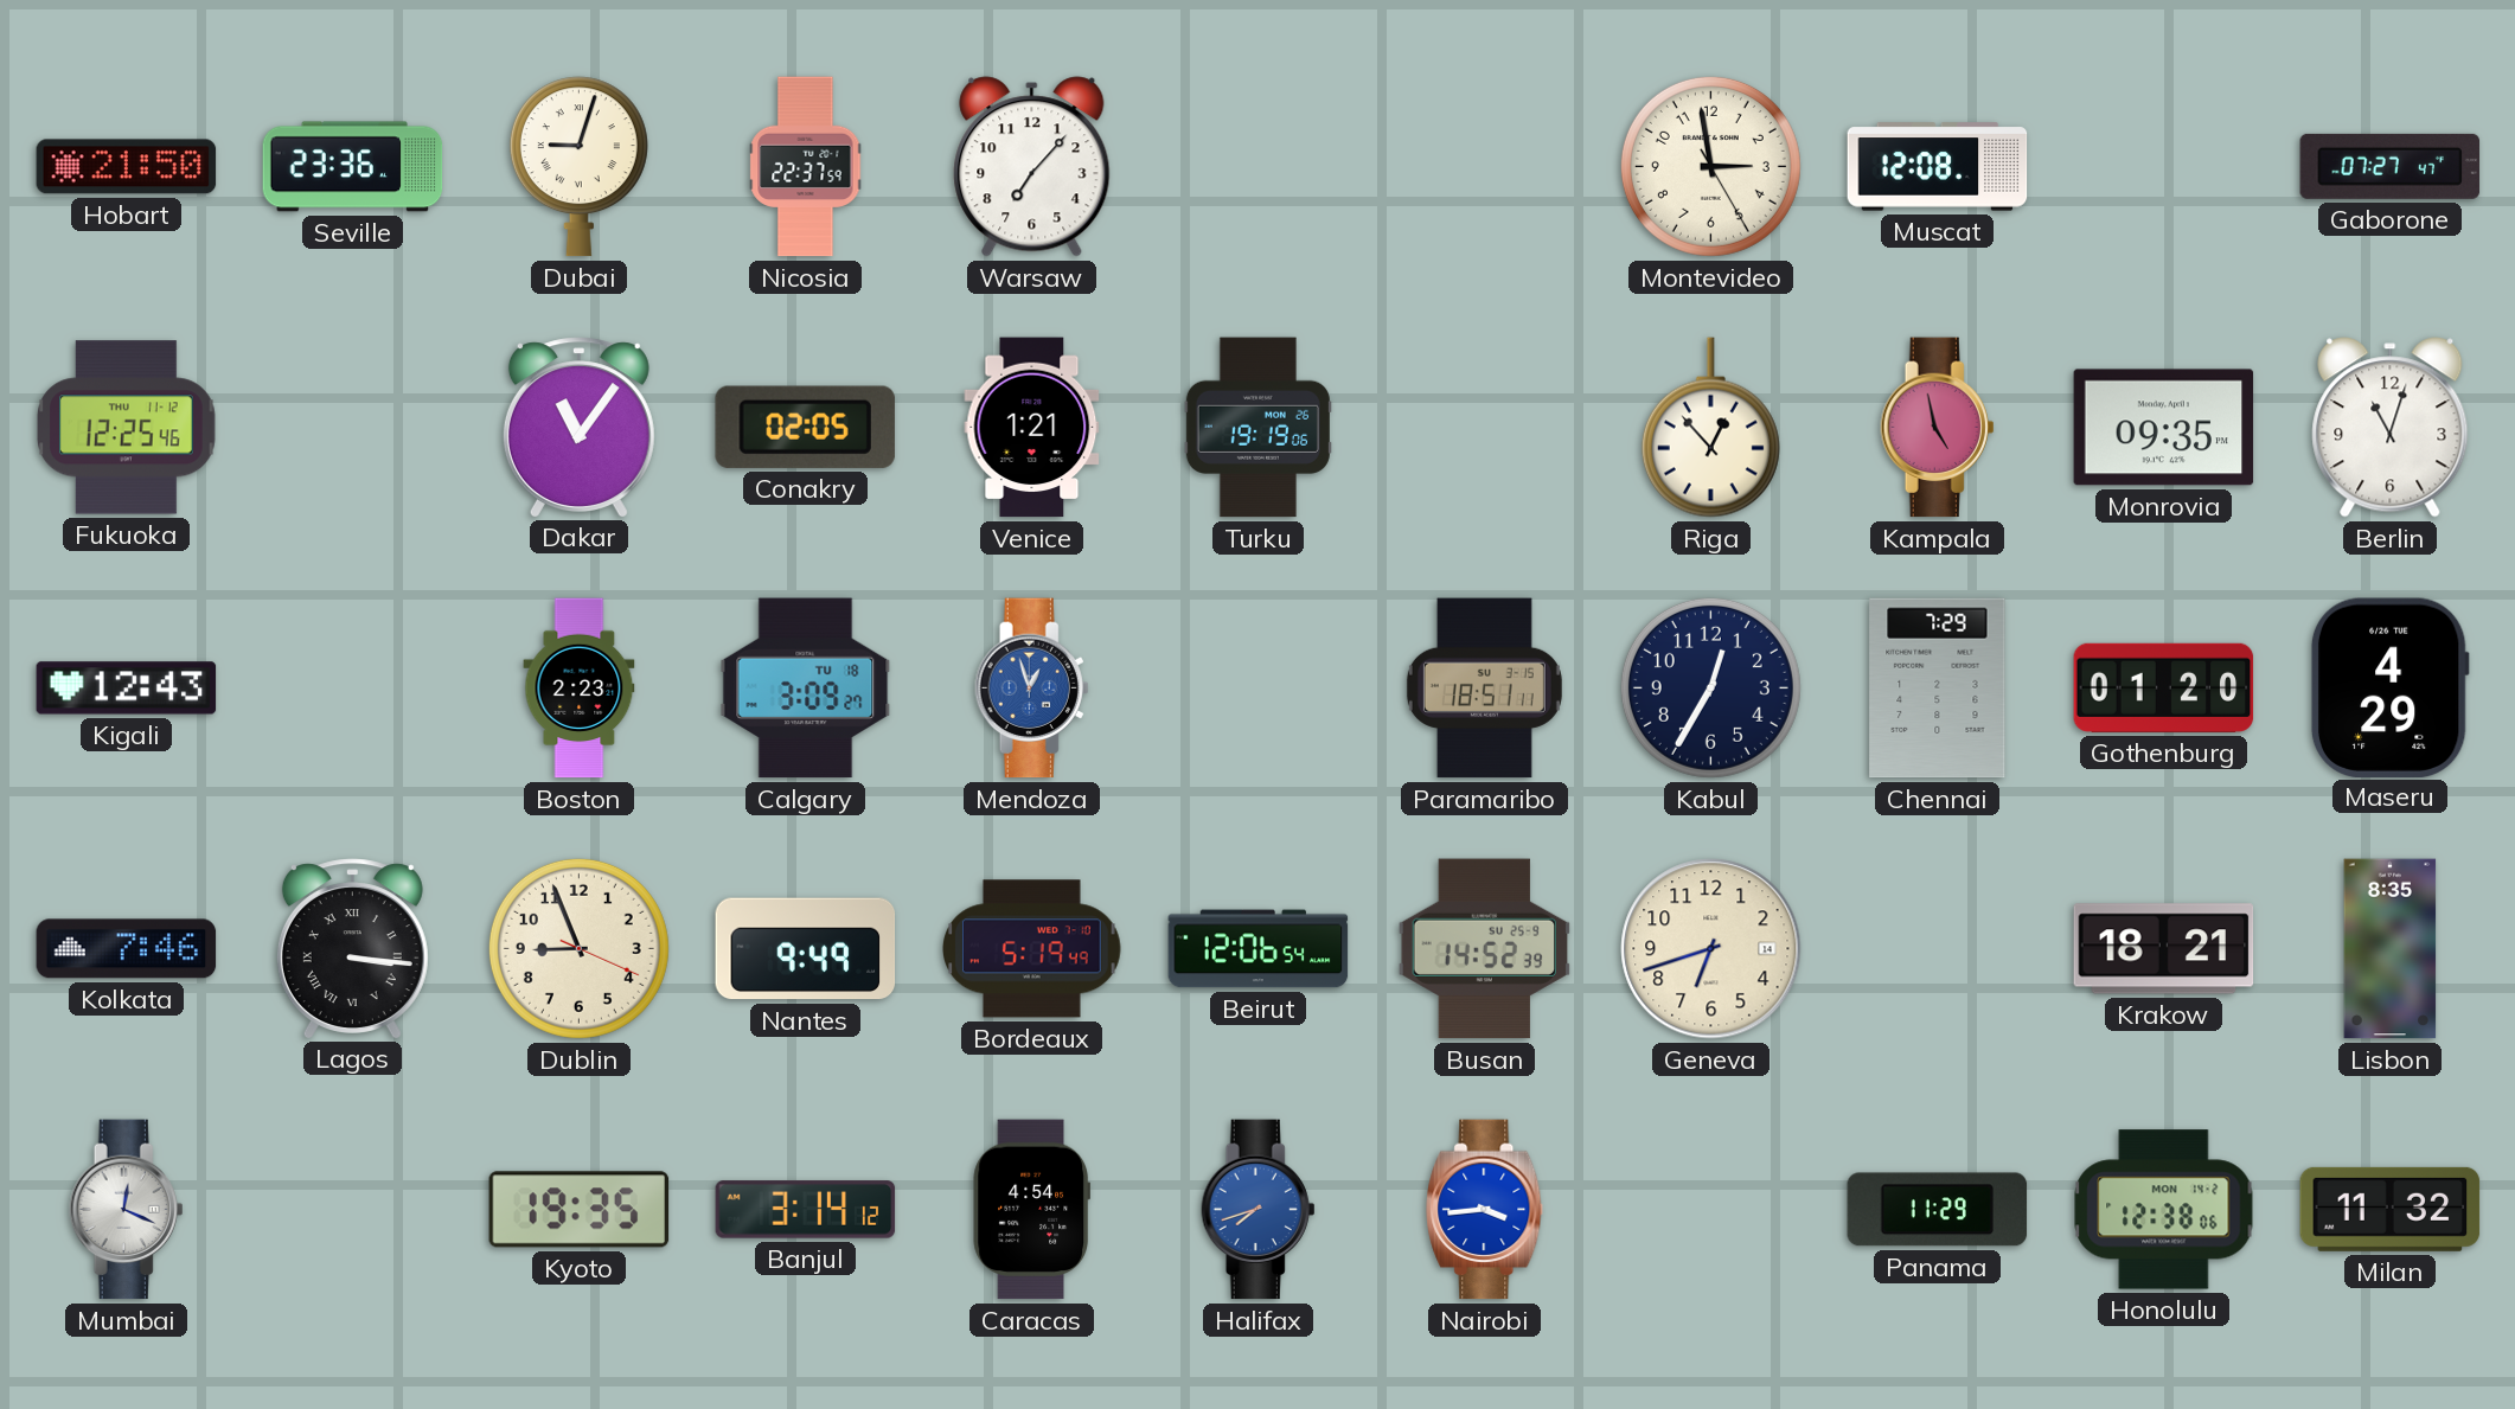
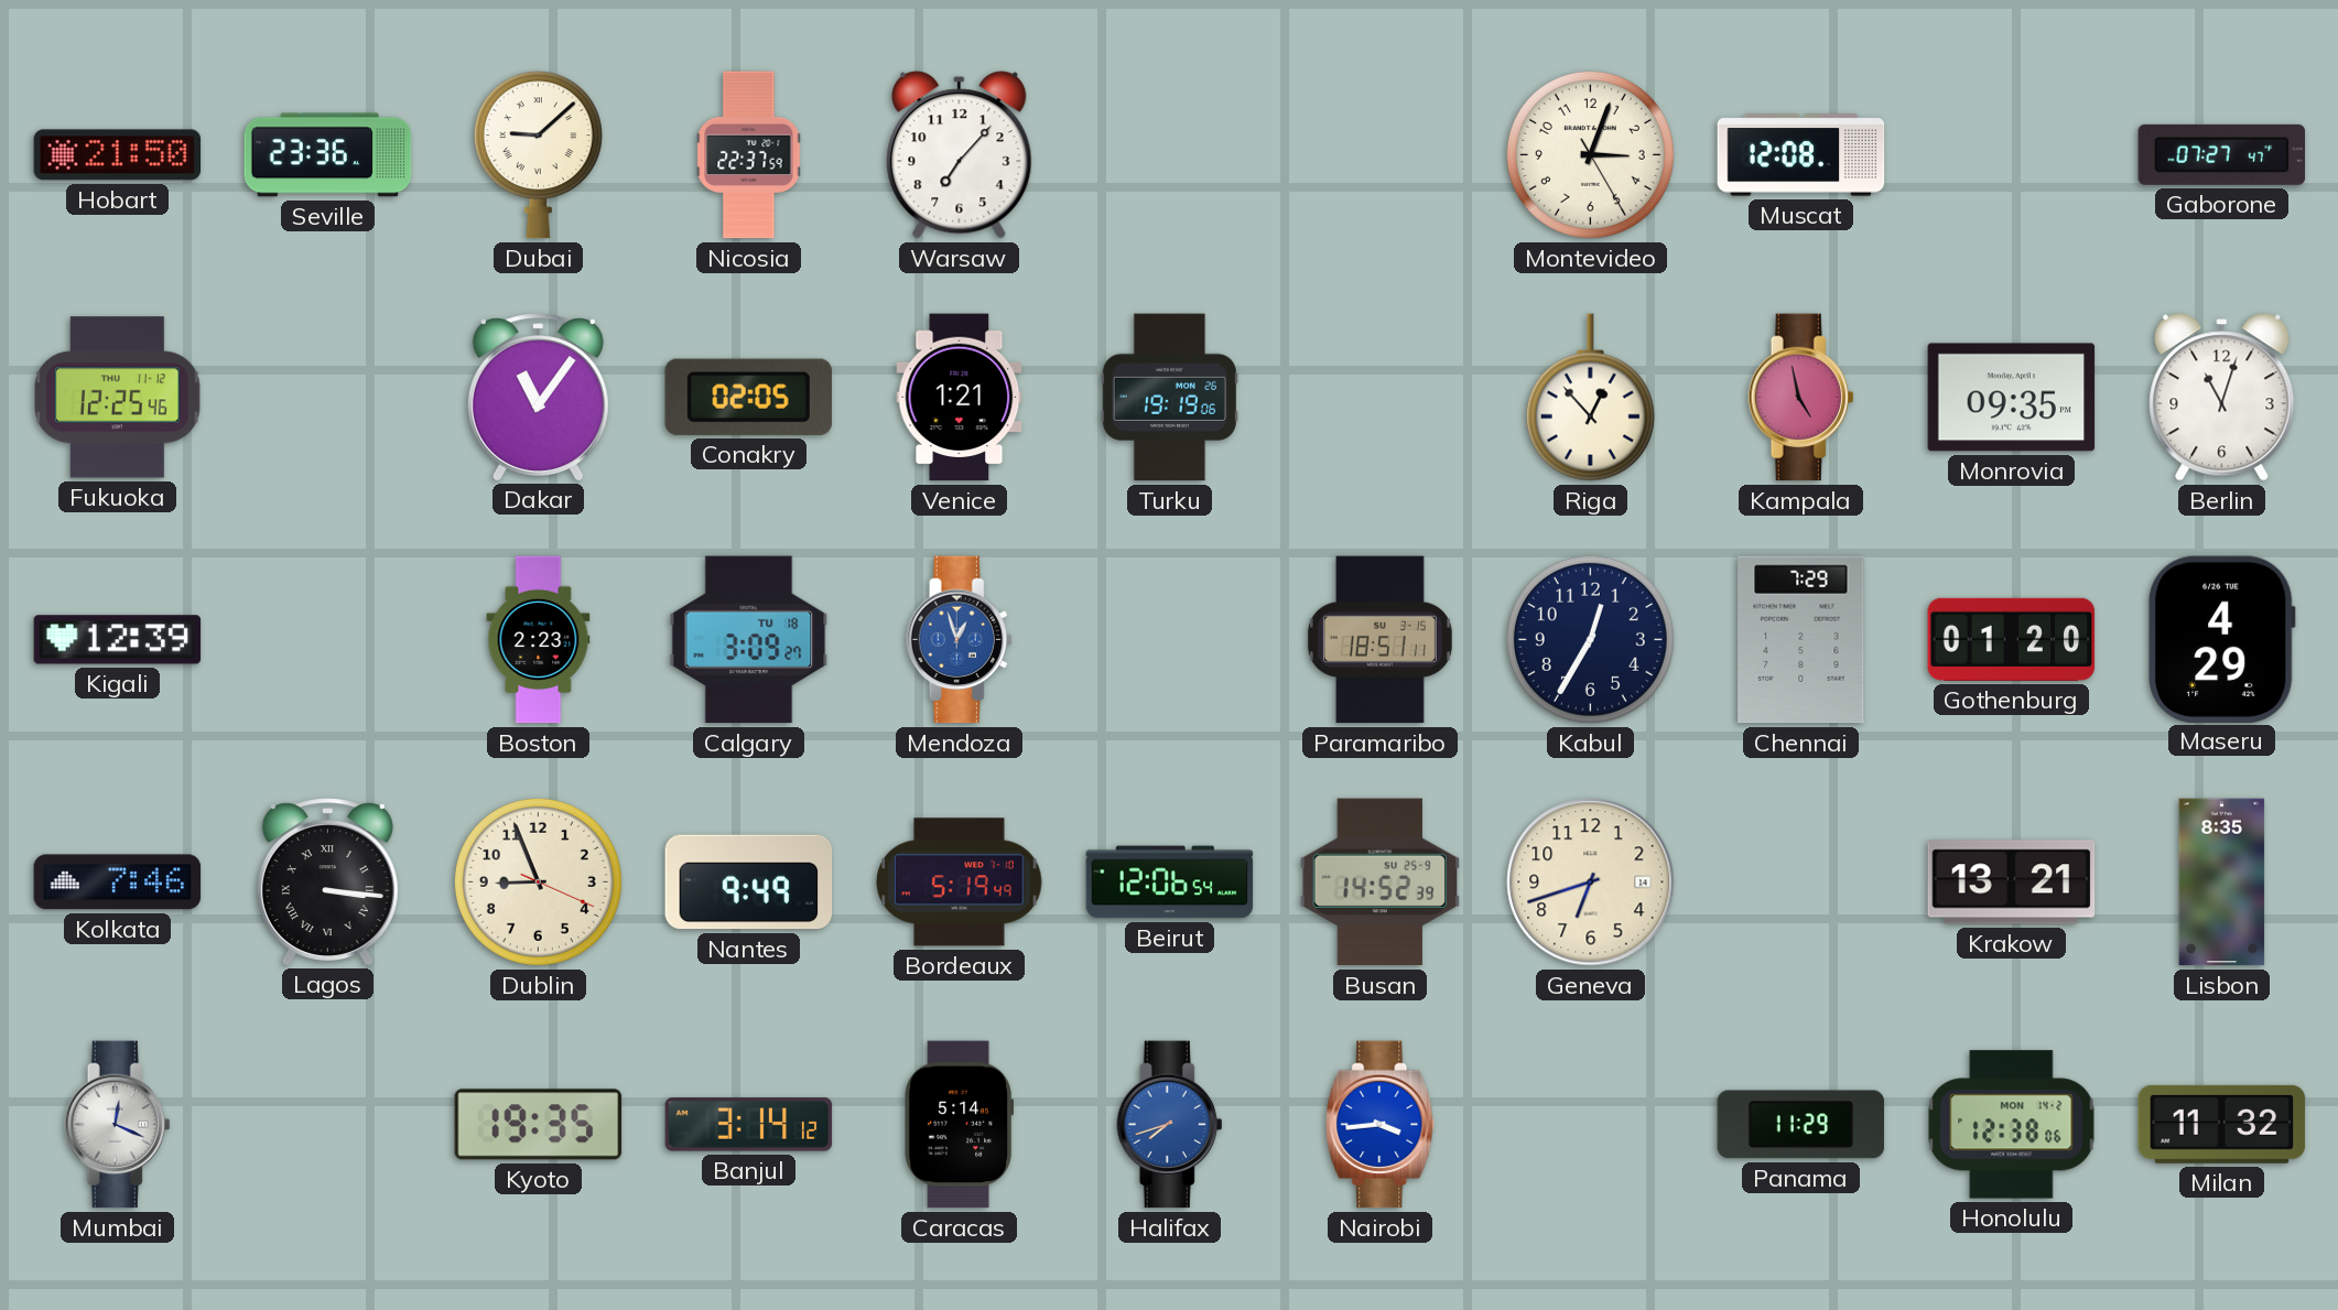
Dubai: 9:03 -> 9:08
Montevideo: 2:58 -> 3:03
Kigali: 12:43 -> 12:39
Krakow: 18:21 -> 13:21
Caracas: 4:54 -> 5:14
